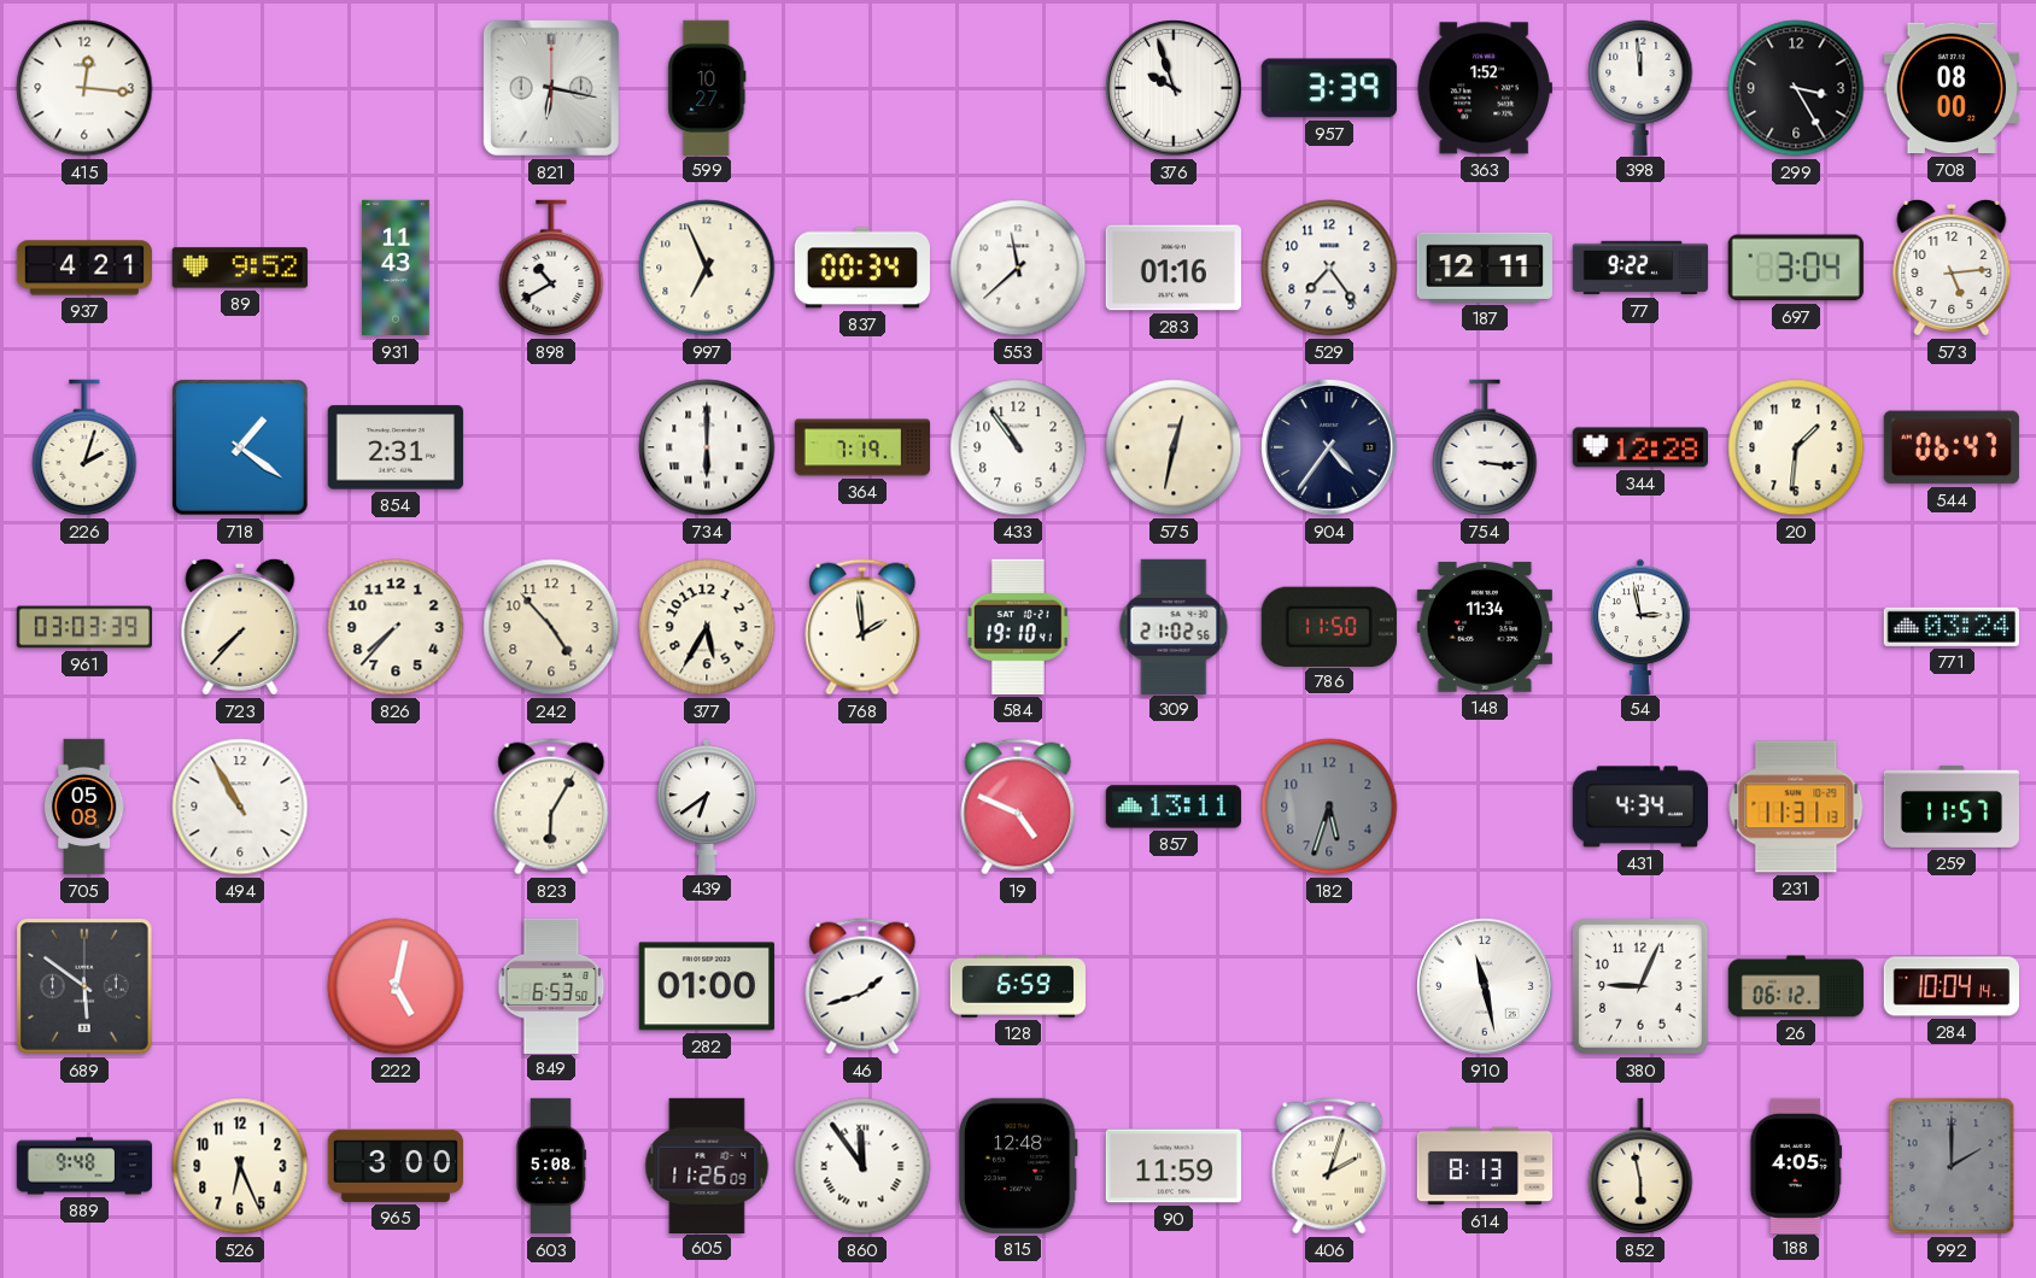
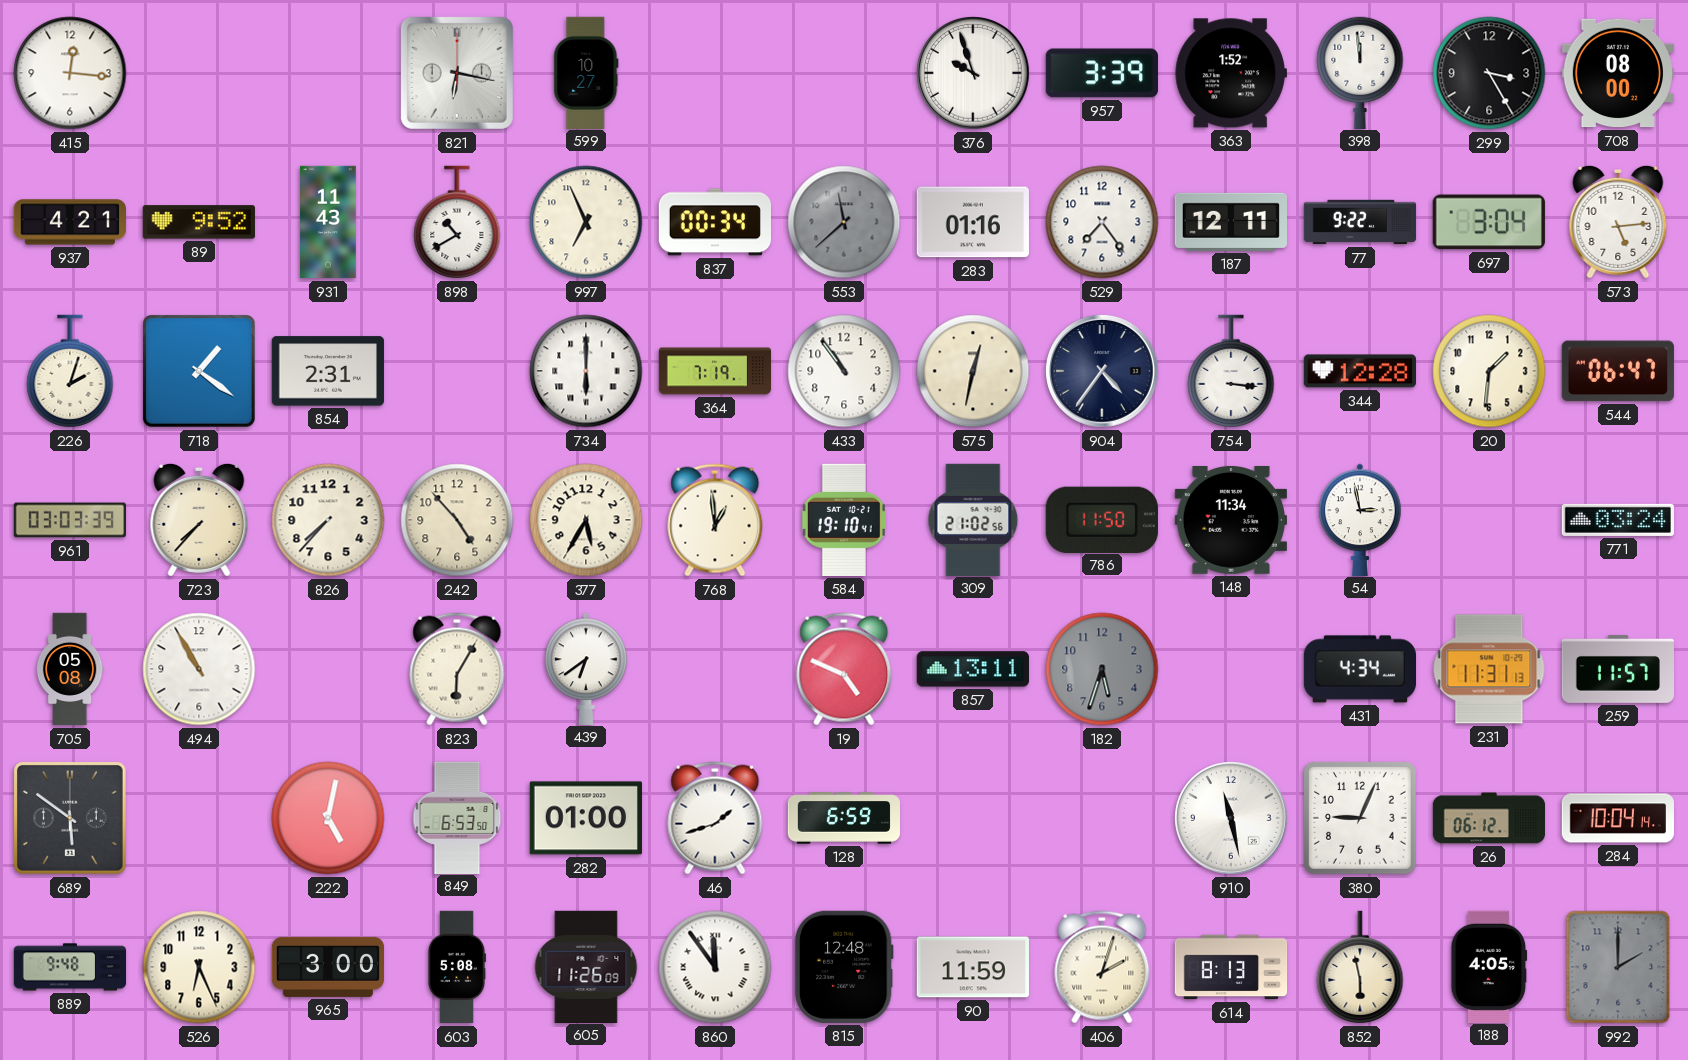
553 dial: white -> grey
768: 1:59 -> 12:59
